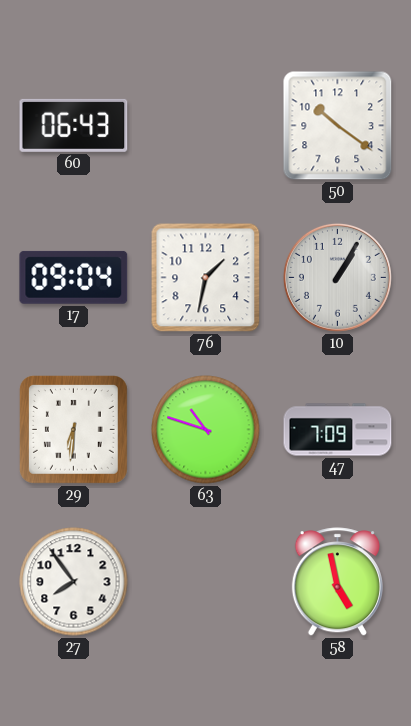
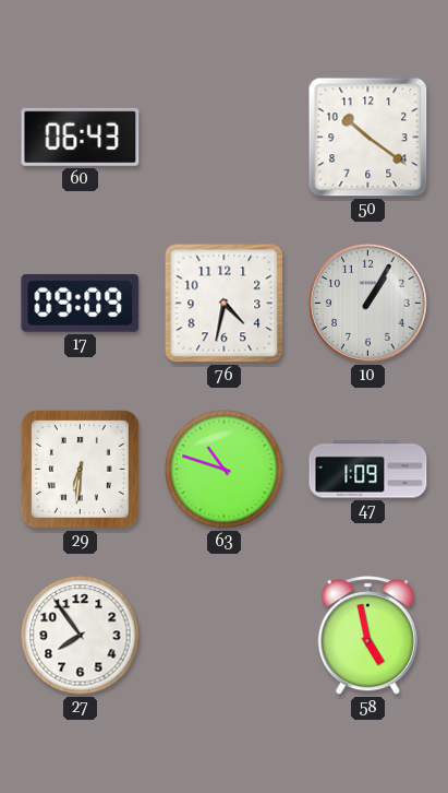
17: 09:04 -> 09:09
76: 1:32 -> 4:32
47: 7:09 -> 1:09
